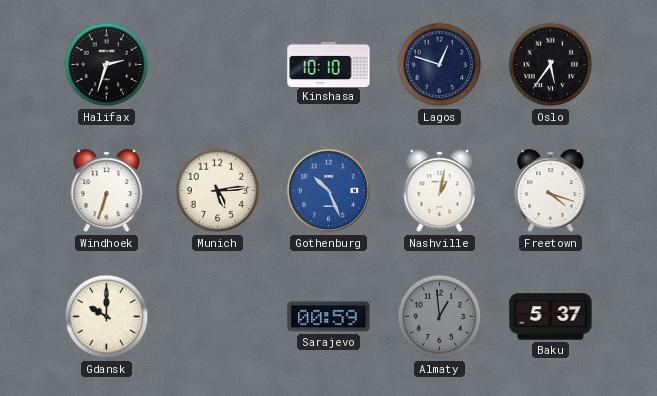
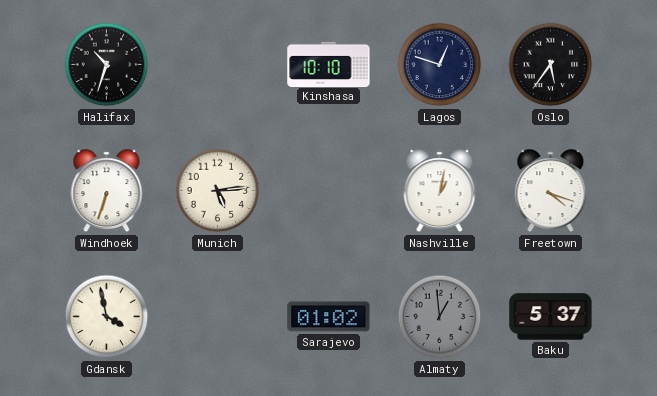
Halifax: 2:33 -> 10:33
Gothenburg: 10:26 -> none
Gdansk: 10:00 -> 3:58
Sarajevo: 00:59 -> 01:02
